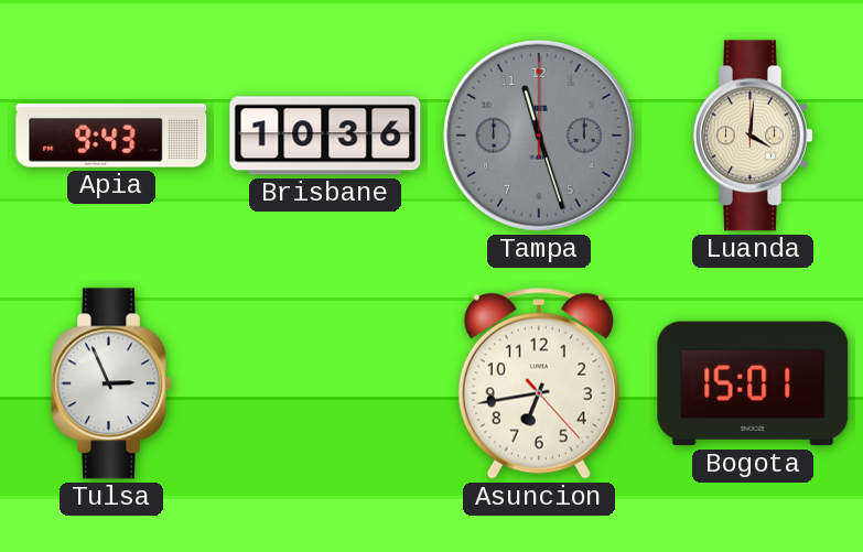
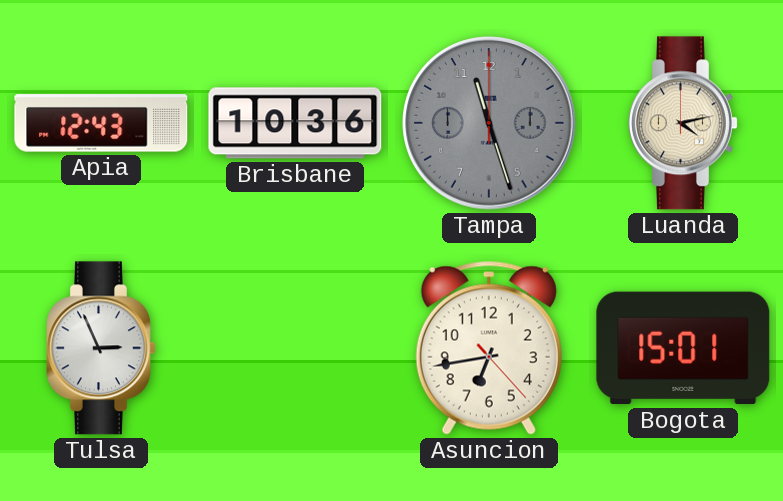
Apia: 9:43 -> 12:43
Luanda: 4:01 -> 4:13
